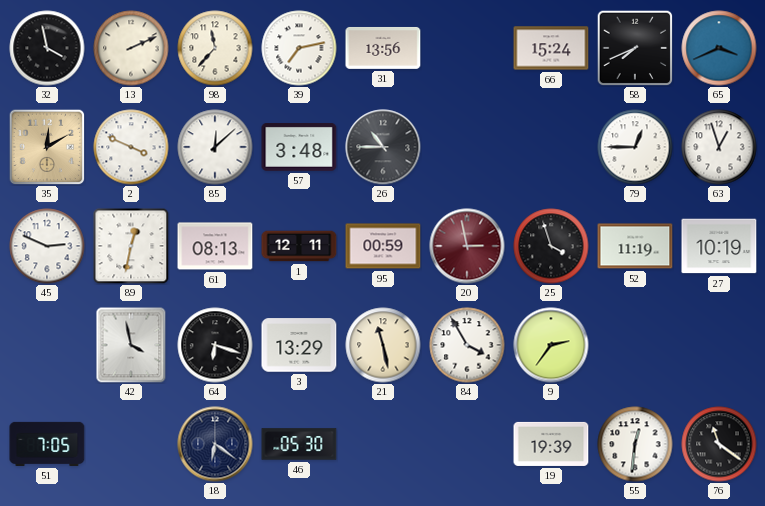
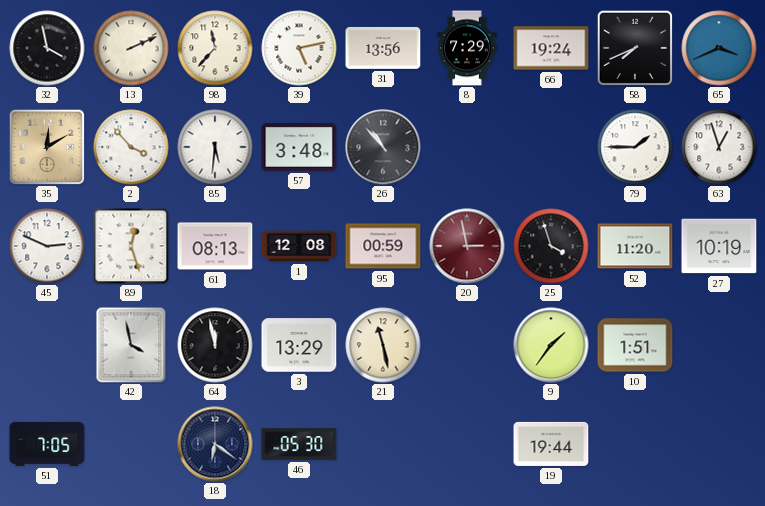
39: 7:13 -> 5:13
8: none -> 7:29
66: 15:24 -> 19:24
2: 3:49 -> 3:53
85: 12:08 -> 5:31
26: 10:45 -> 10:53
79: 12:45 -> 1:45
89: 12:32 -> 12:27
1: 12:11 -> 12:08
52: 11:19 -> 11:20
64: 6:18 -> 11:58
84: 3:55 -> none
9: 2:36 -> 1:36
10: none -> 1:51
19: 19:39 -> 19:44
55: 12:31 -> none
76: 11:21 -> none
